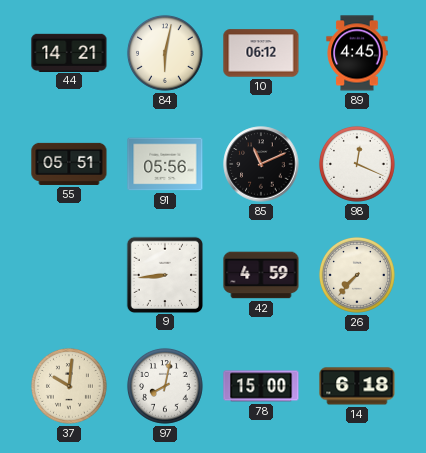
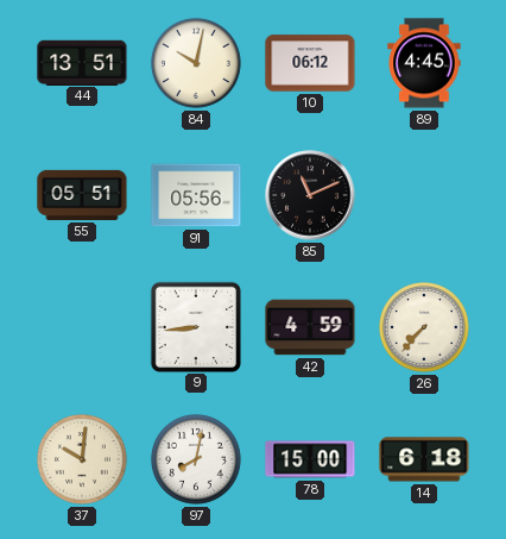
44: 14:21 -> 13:51
84: 6:02 -> 10:02
98: 12:19 -> none
